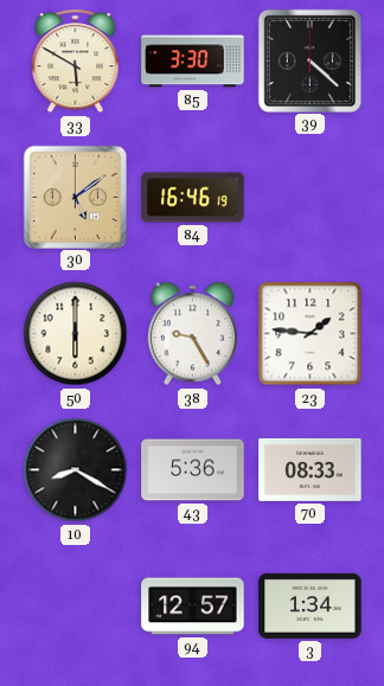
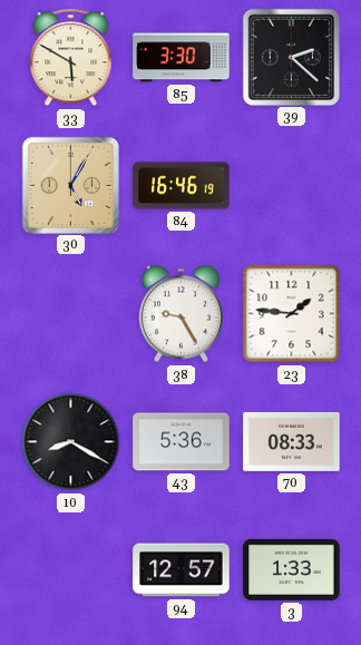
39: 4:22 -> 2:22
30: 5:09 -> 5:05
50: 6:00 -> none
3: 1:34 -> 1:33
